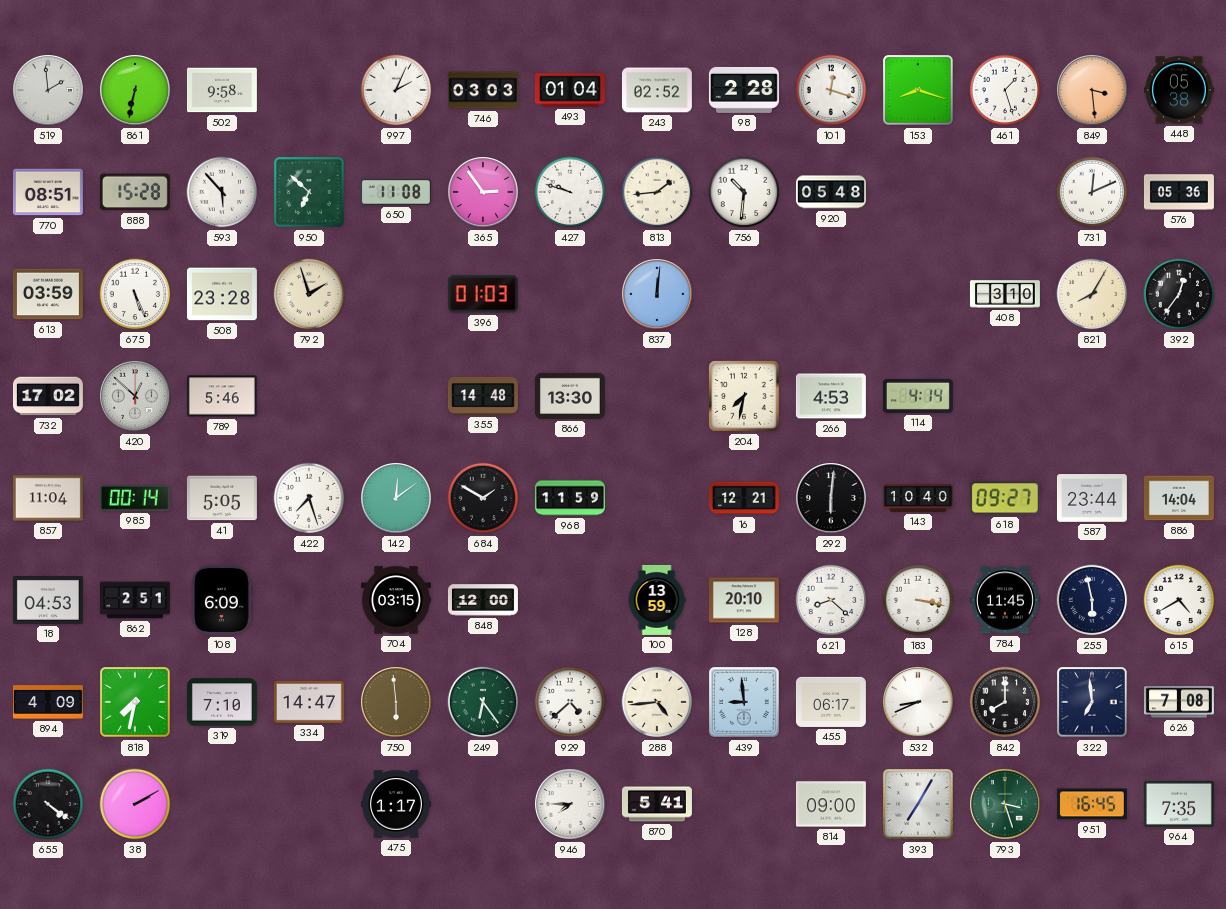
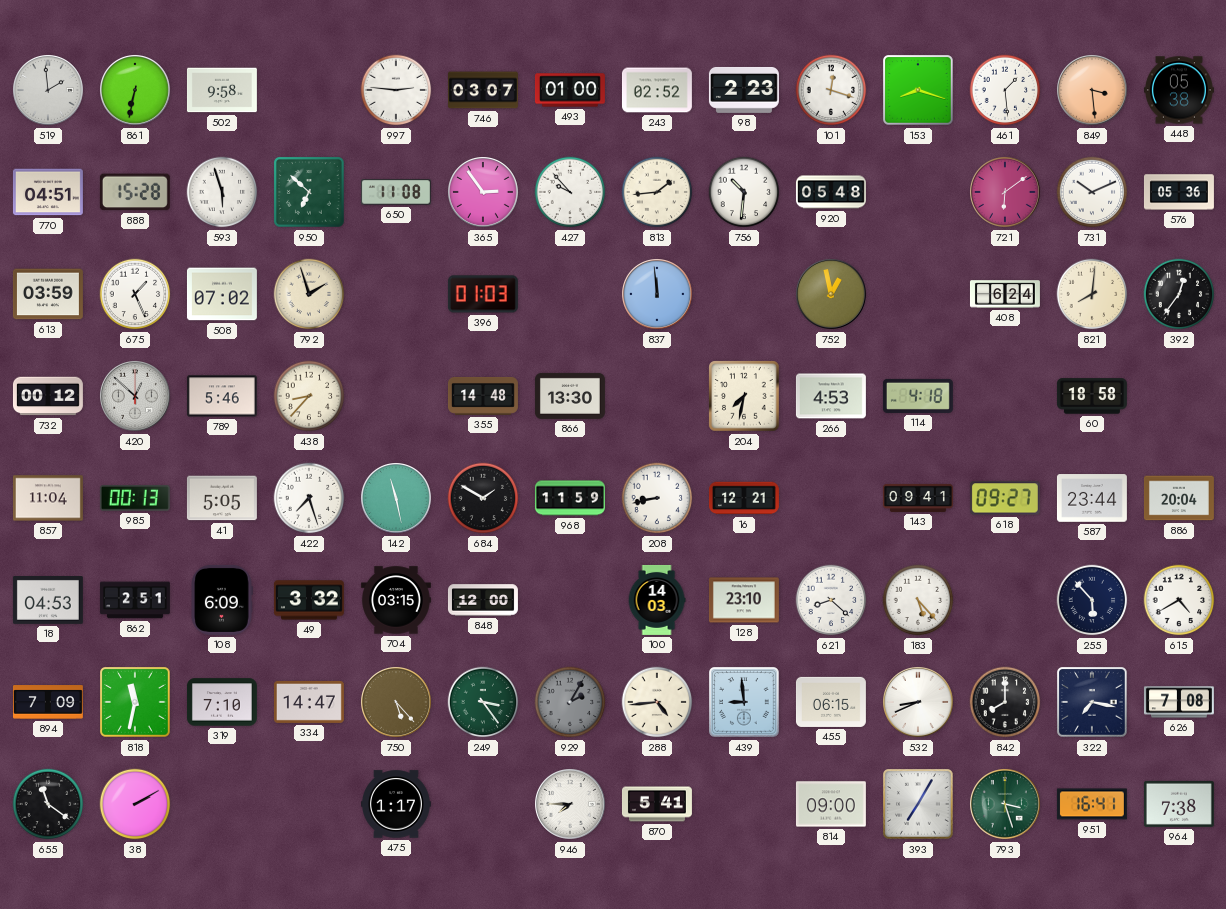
997: 2:04 -> 2:46
746: 03:03 -> 03:07
493: 01:04 -> 01:00
98: 2:28 -> 2:23
461: 1:27 -> 1:29
770: 08:51 -> 04:51
593: 5:53 -> 5:57
427: 9:48 -> 9:53
721: none -> 6:09
731: 12:11 -> 10:11
675: 5:26 -> 1:26
508: 23:28 -> 07:02
837: 12:01 -> 11:59
752: none -> 12:58
408: 3:10 -> 6:24
821: 8:05 -> 8:01
732: 17:02 -> 00:12
438: none -> 8:37
114: 4:14 -> 4:18
60: none -> 18:58
985: 00:14 -> 00:13
142: 12:09 -> 11:28
208: none -> 8:43
292: 6:01 -> none
143: 10:40 -> 09:41
886: 14:04 -> 20:04
49: none -> 3:32
100: 13:59 -> 14:03
128: 20:10 -> 23:10
183: 3:17 -> 5:23
784: 11:45 -> none
255: 5:58 -> 5:53
894: 4:09 -> 7:09
818: 7:32 -> 11:32
750: 5:59 -> 5:23
249: 6:24 -> 3:24
929: 4:38 -> 2:05
929 dial: white -> grey
455: 06:17 -> 06:15
322: 6:59 -> 7:17
655: 4:21 -> 11:21
951: 16:45 -> 16:41
964: 7:35 -> 7:38
